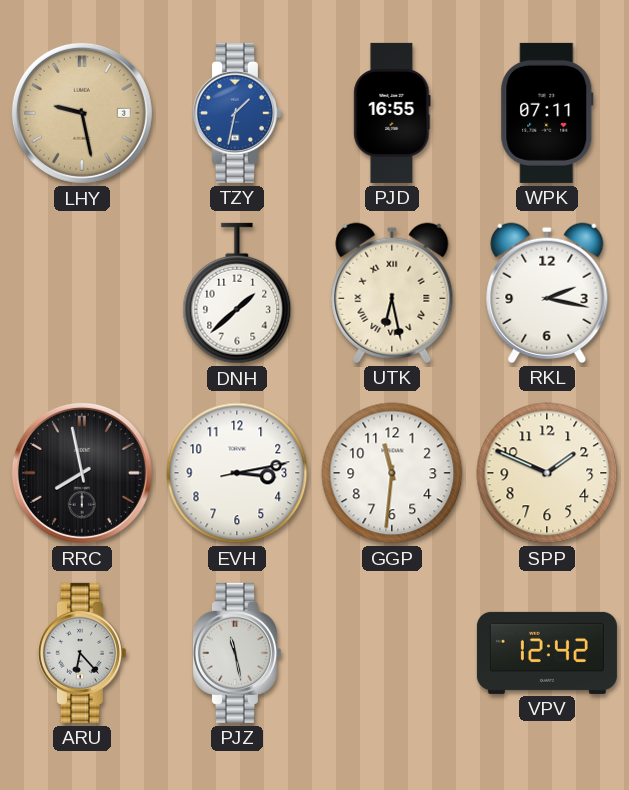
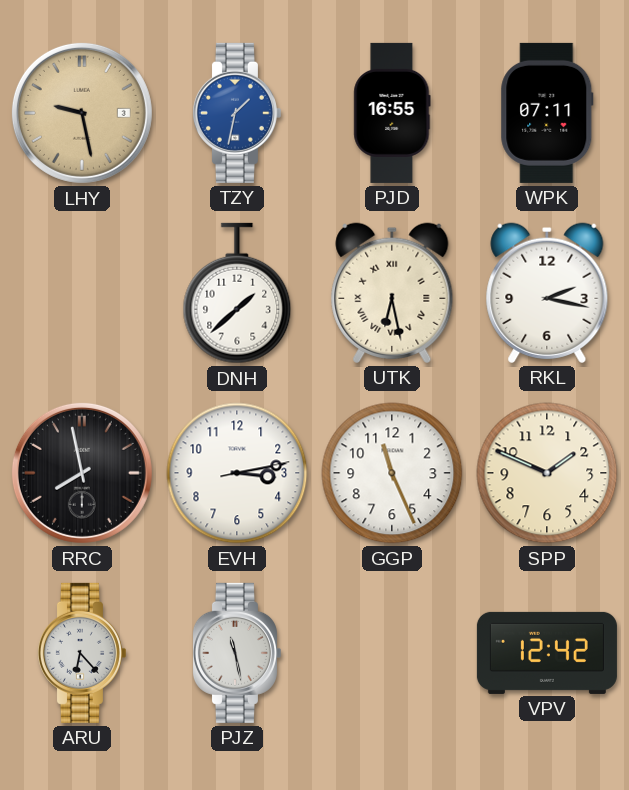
GGP: 11:31 -> 11:26
